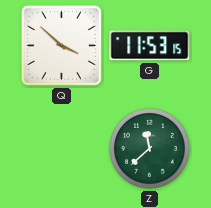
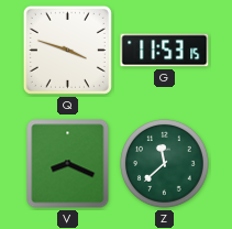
Q: 3:52 -> 3:48
V: none -> 8:19
